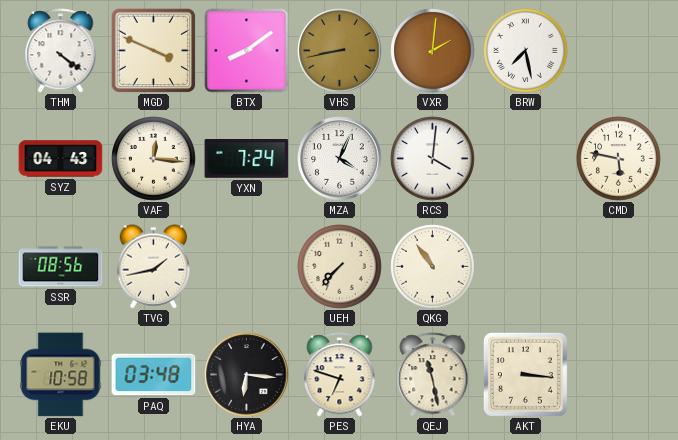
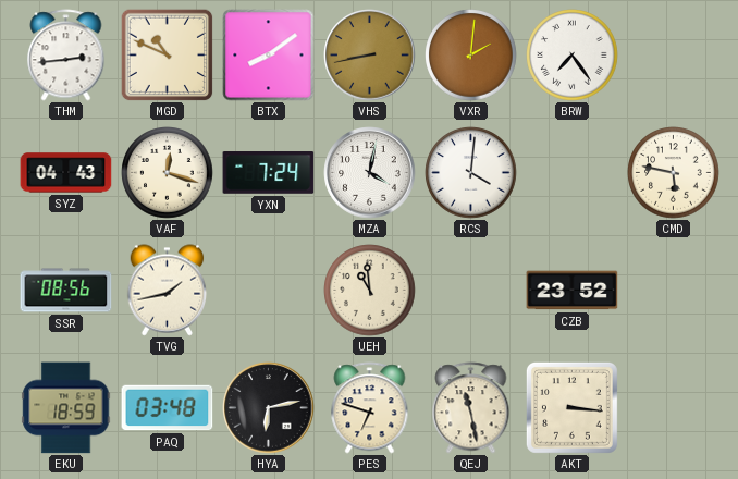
THM: 4:21 -> 2:44
MGD: 3:49 -> 10:49
BRW: 7:28 -> 7:24
VAF: 12:16 -> 12:18
MZA: 4:04 -> 4:02
UEH: 7:37 -> 10:59
QKG: 10:54 -> none
CZB: none -> 23:52
EKU: 10:58 -> 18:59
HYA: 6:16 -> 6:13
